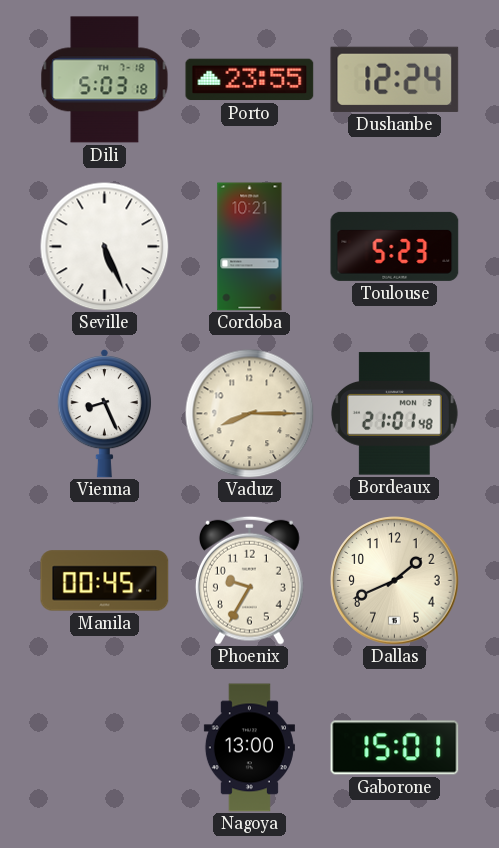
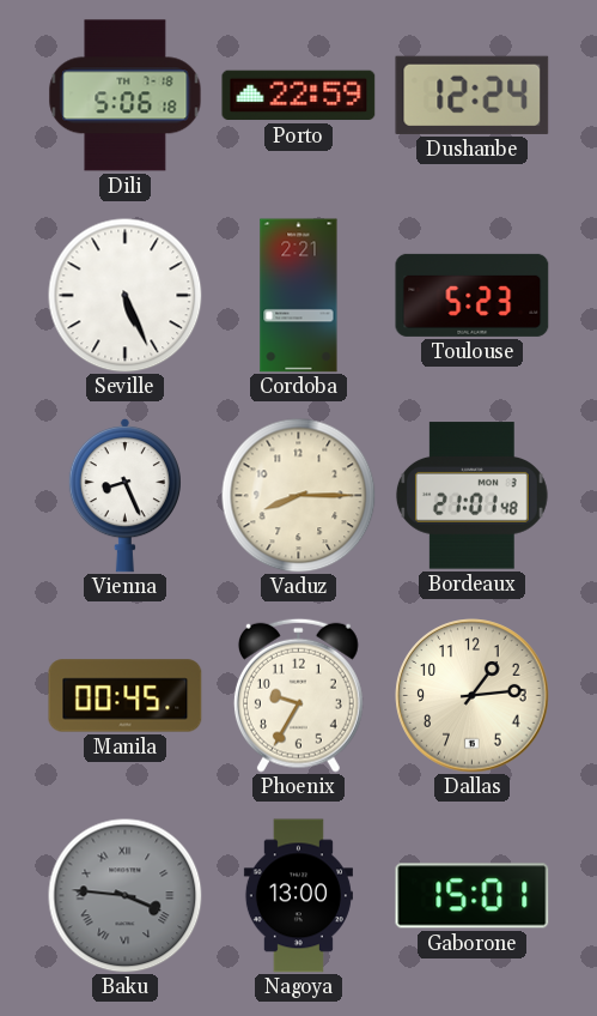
Dili: 5:03 -> 5:06
Porto: 23:55 -> 22:59
Cordoba: 10:21 -> 2:21
Dallas: 1:41 -> 1:14
Baku: none -> 3:46
